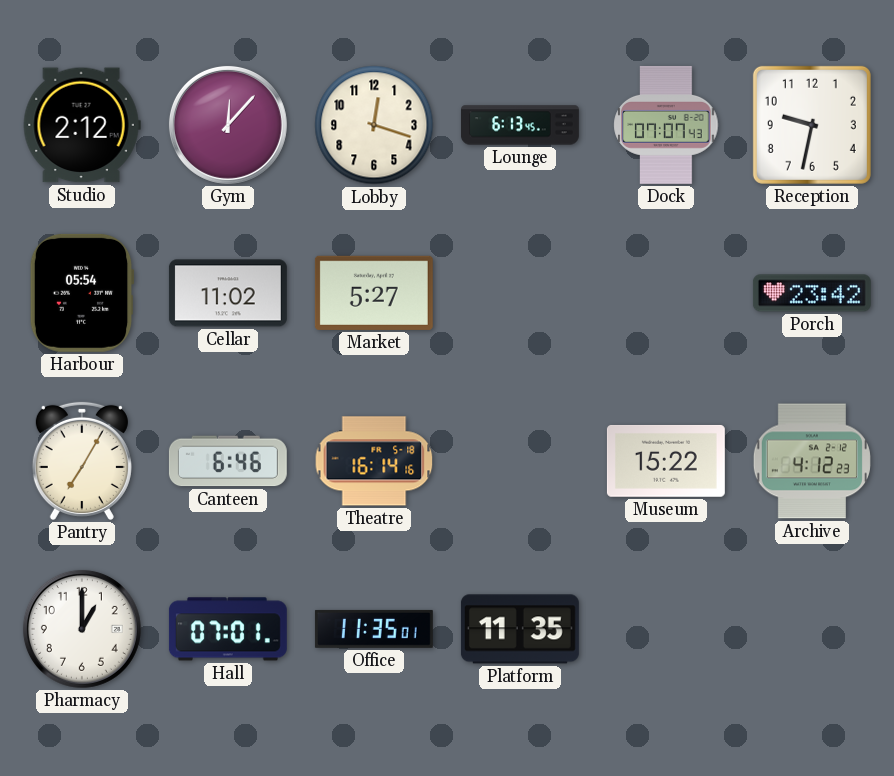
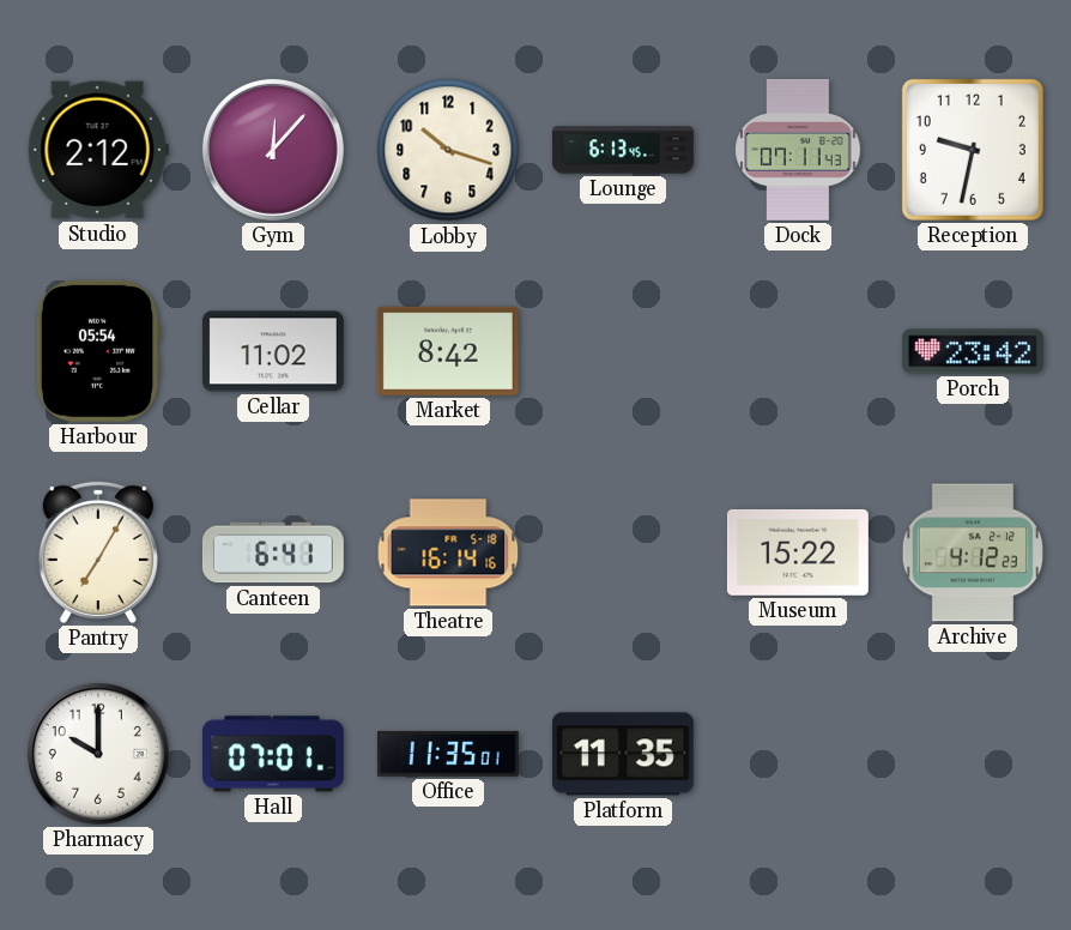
Lobby: 12:18 -> 10:18
Dock: 07:07 -> 07:11
Market: 5:27 -> 8:42
Canteen: 6:46 -> 6:41
Pharmacy: 1:00 -> 10:00
